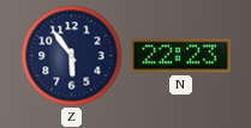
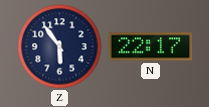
N: 22:23 -> 22:17
